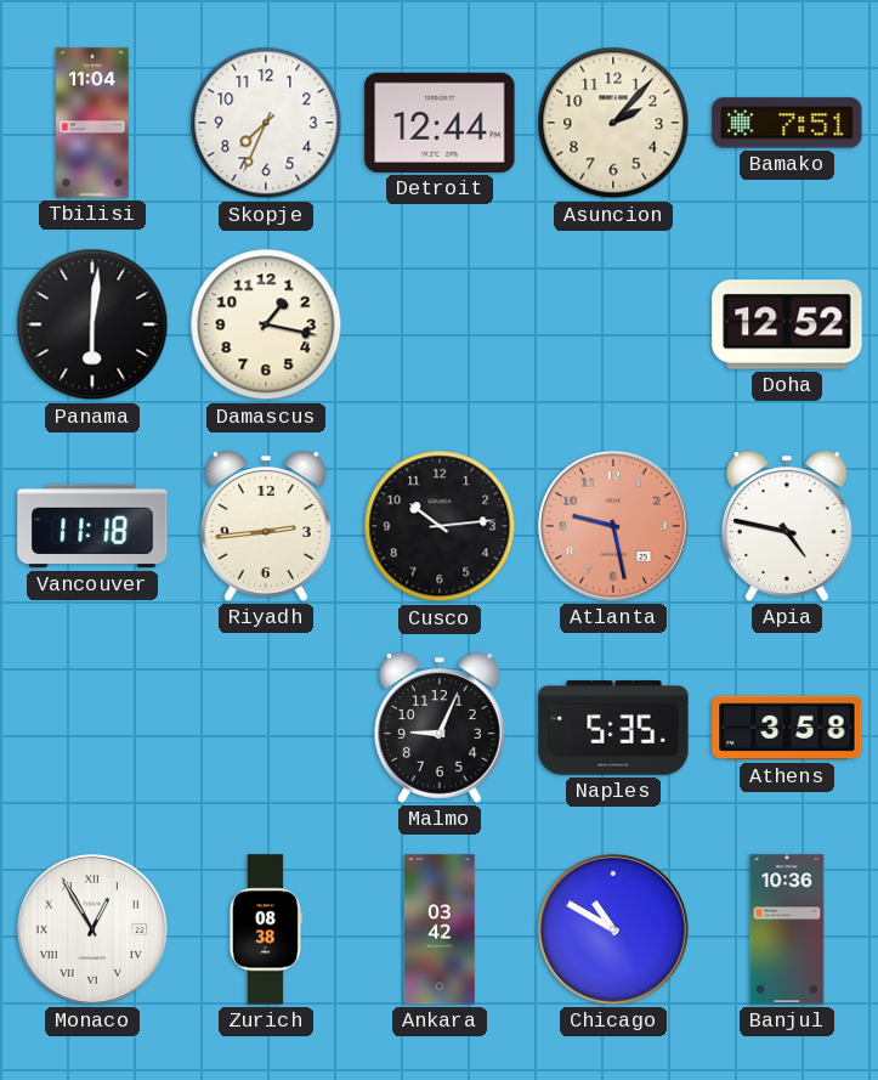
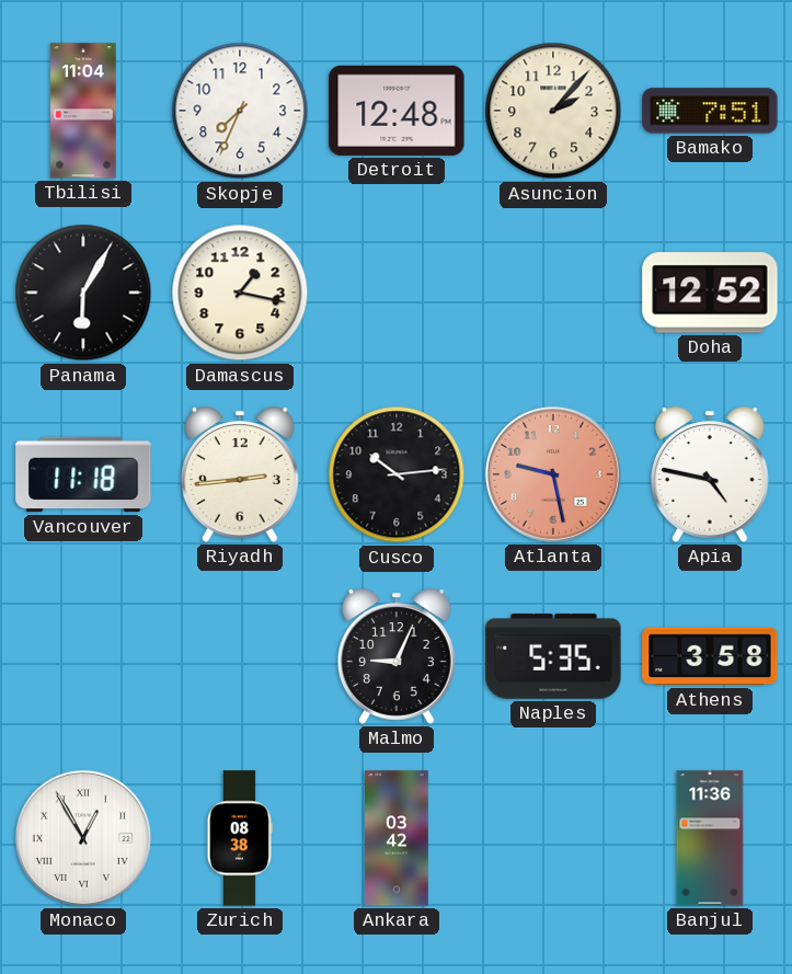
Detroit: 12:44 -> 12:48
Panama: 6:01 -> 6:05
Chicago: 10:50 -> none
Banjul: 10:36 -> 11:36
